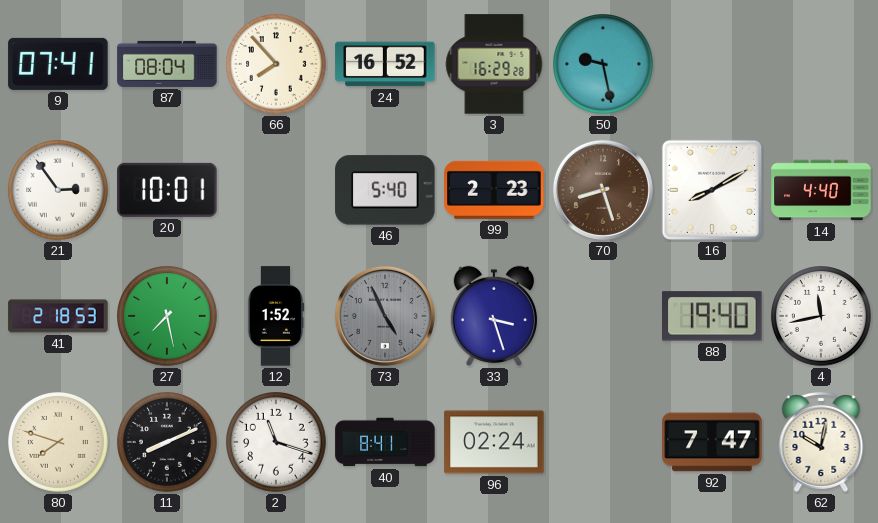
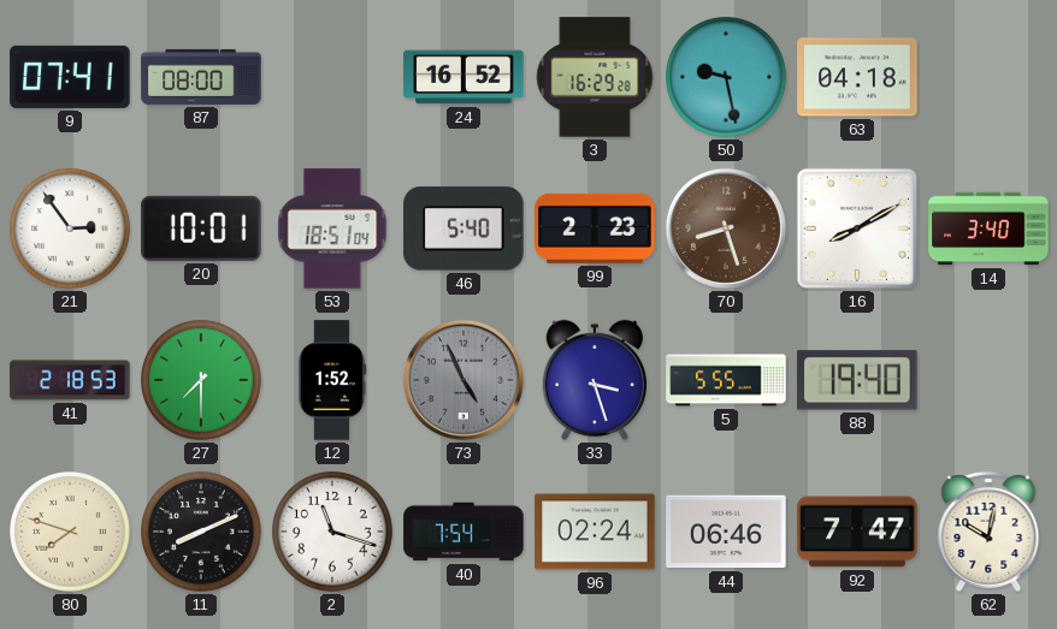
87: 08:04 -> 08:00
66: 7:53 -> none
63: none -> 04:18
53: none -> 18:51
14: 4:40 -> 3:40
27: 7:28 -> 7:30
5: none -> 5:55
4: 11:43 -> none
40: 8:41 -> 7:54
44: none -> 06:46
